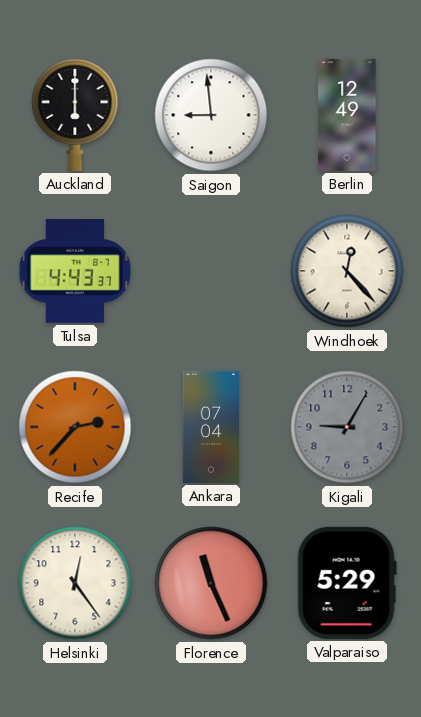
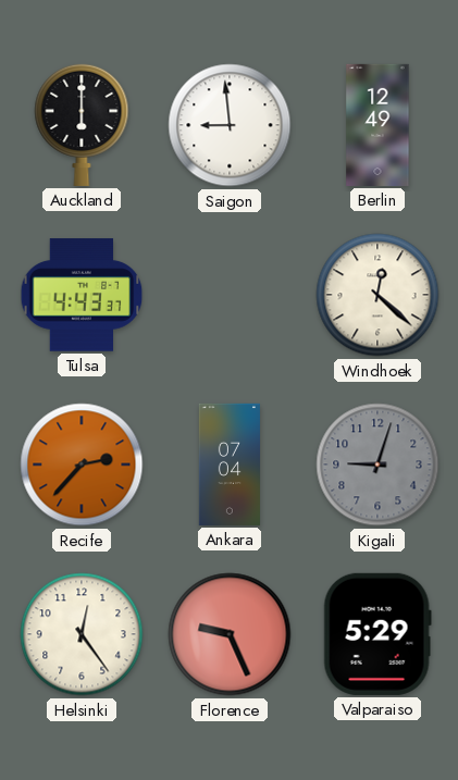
Windhoek: 12:23 -> 12:22
Kigali: 9:05 -> 9:03
Florence: 11:26 -> 9:26
